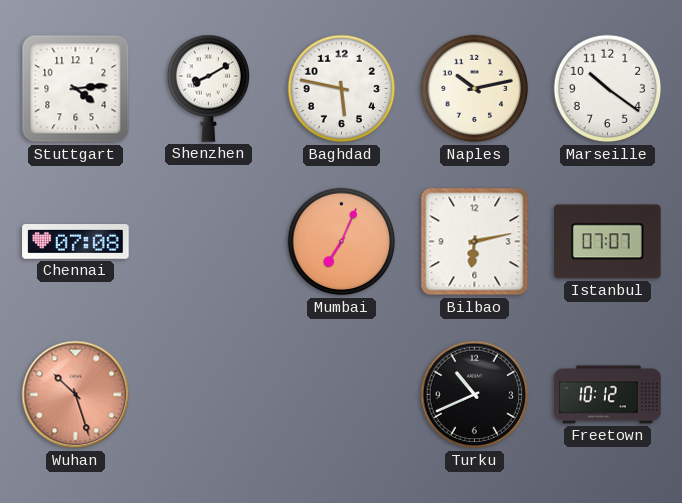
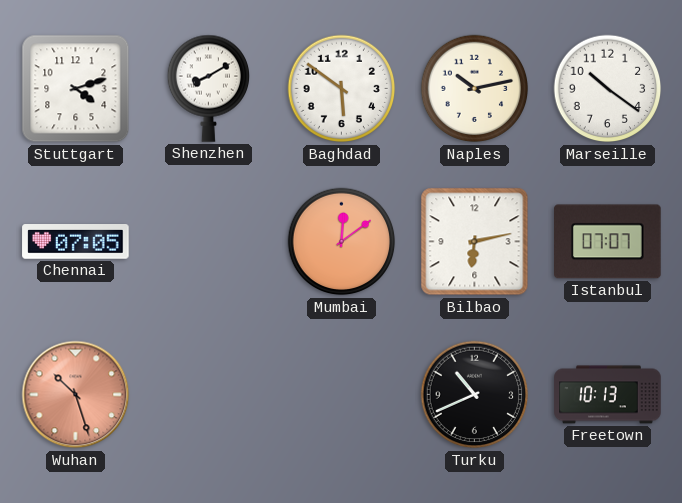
Stuttgart: 4:14 -> 4:12
Baghdad: 5:47 -> 5:51
Chennai: 07:08 -> 07:05
Mumbai: 7:04 -> 12:09
Freetown: 10:12 -> 10:13
